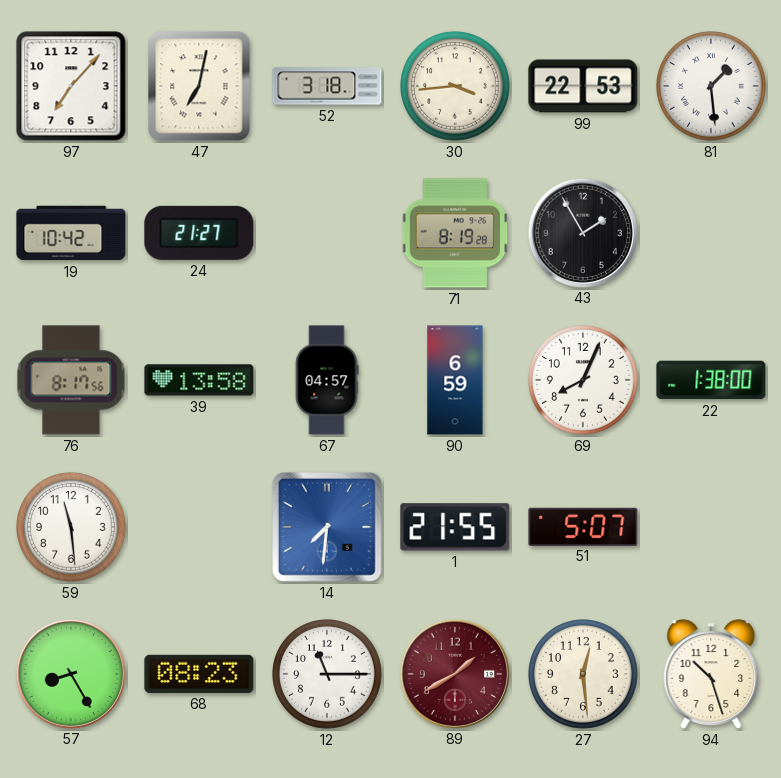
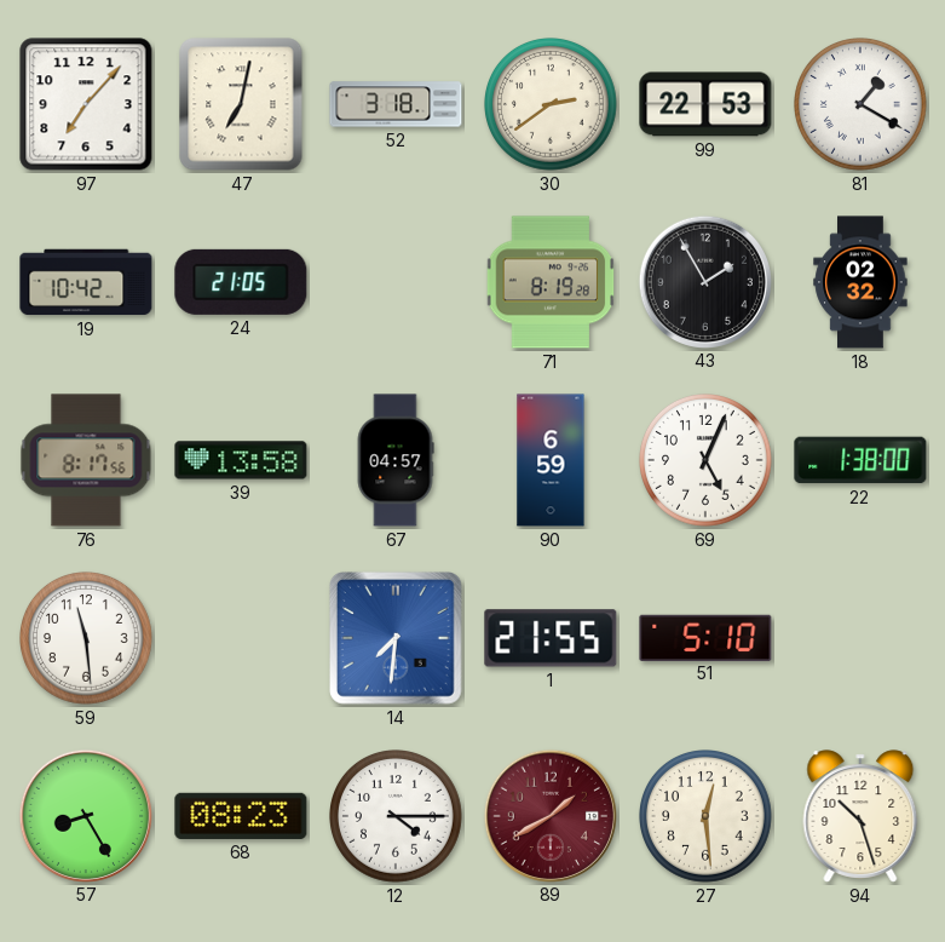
30: 3:44 -> 2:39
81: 1:29 -> 1:20
24: 21:27 -> 21:05
18: none -> 02:32
69: 8:04 -> 5:04
51: 5:07 -> 5:10
12: 11:15 -> 4:15
